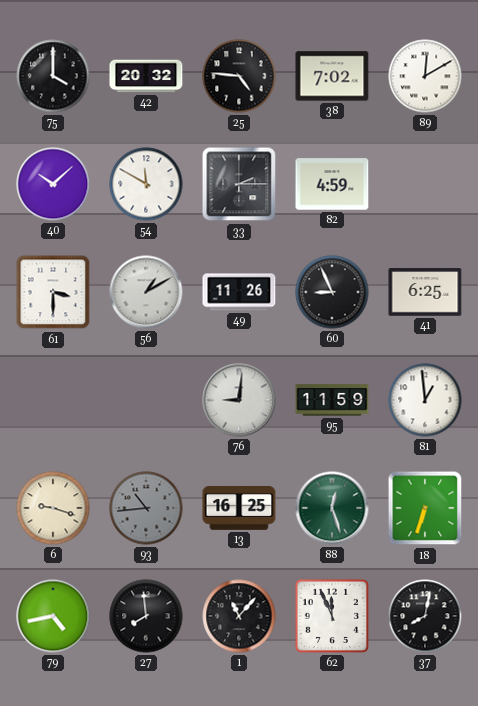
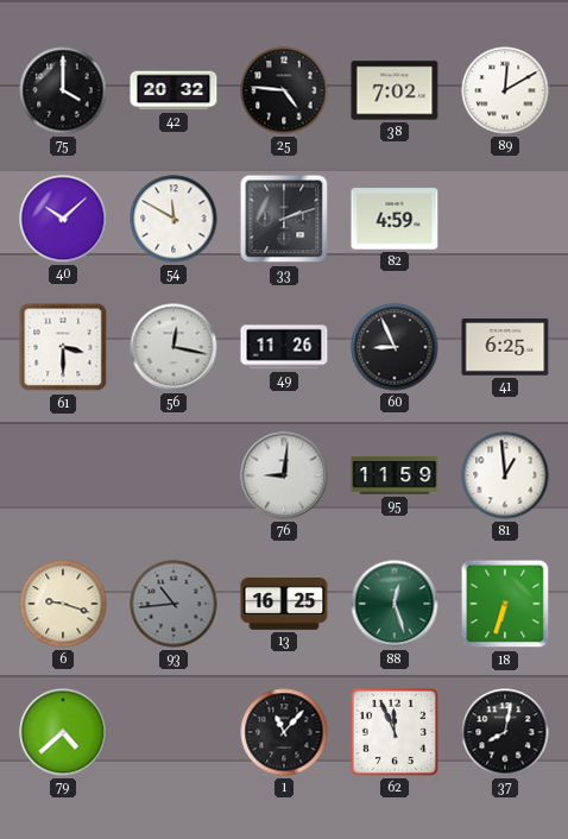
33: 2:15 -> 2:12
56: 1:10 -> 12:17
79: 4:43 -> 4:38
27: 7:59 -> none
